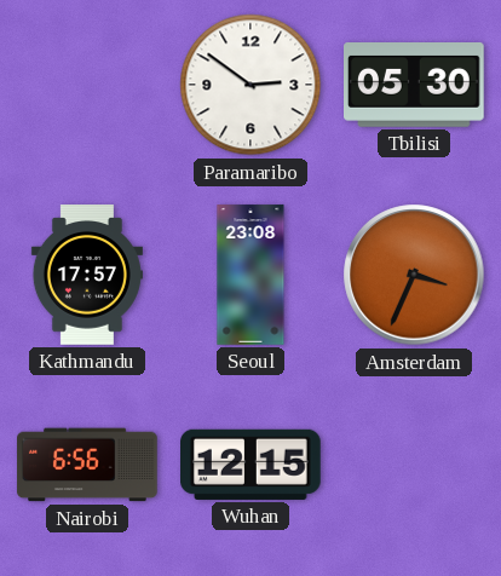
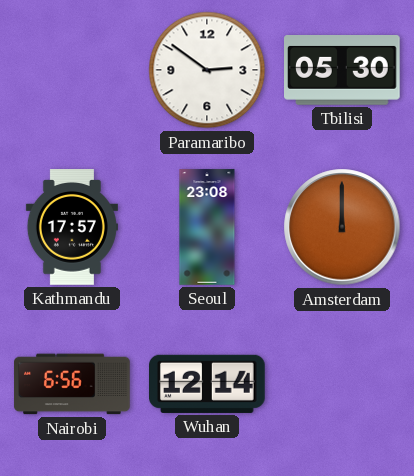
Amsterdam: 3:34 -> 12:00
Wuhan: 12:15 -> 12:14
